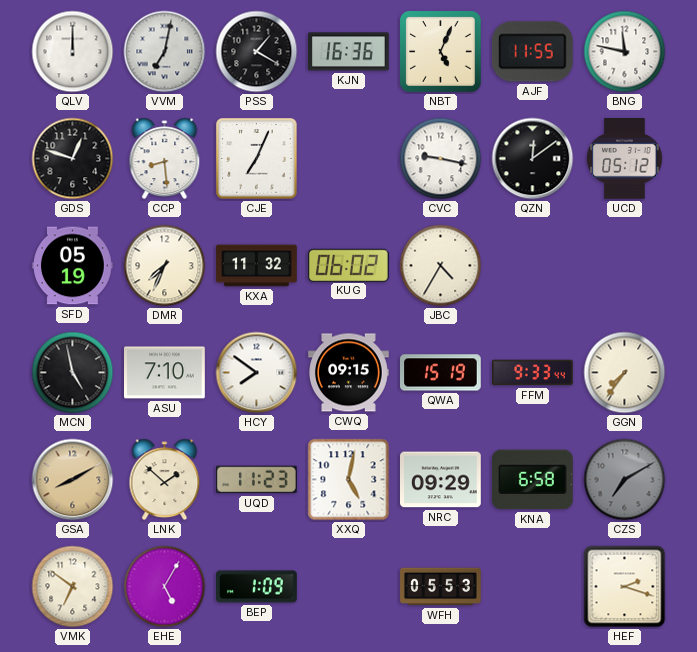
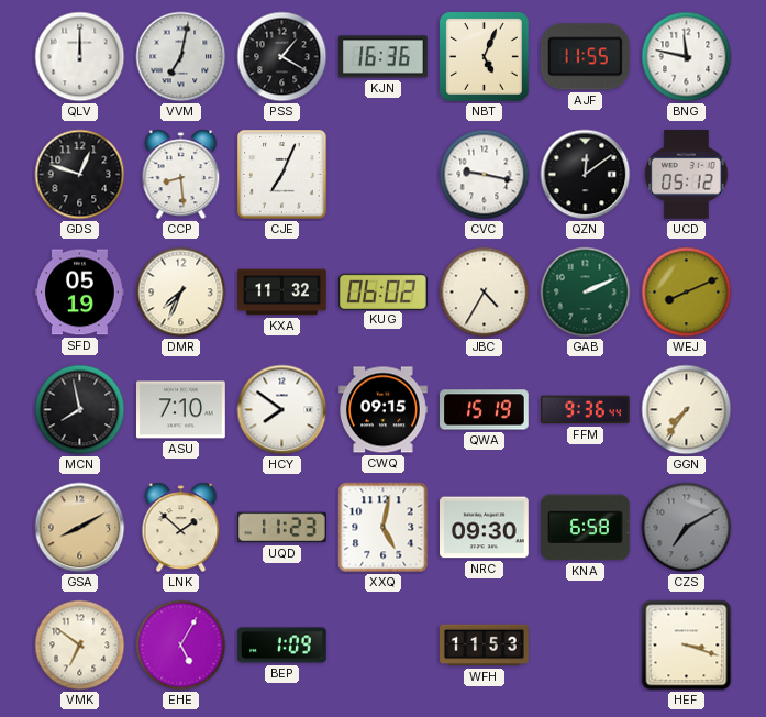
GAB: none -> 2:11
WEJ: none -> 8:11
MCN: 4:58 -> 7:58
FFM: 9:33 -> 9:36
NRC: 09:29 -> 09:30
WFH: 05:53 -> 11:53
HEF: 2:18 -> 3:18
